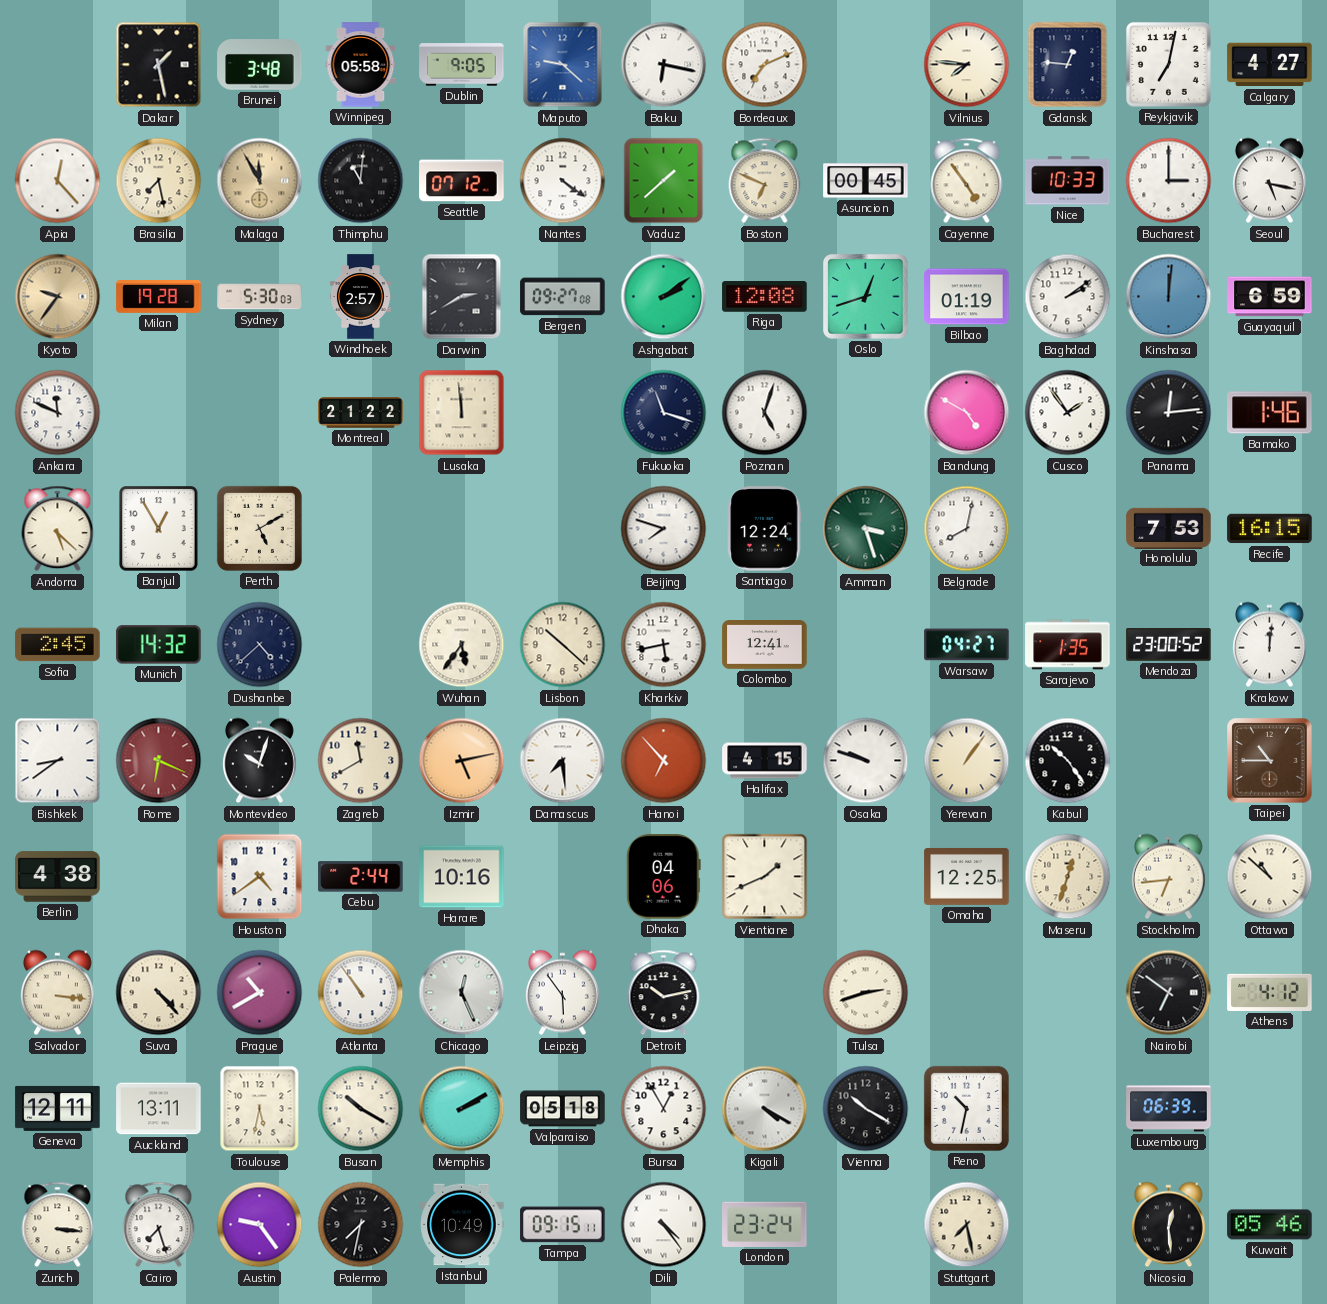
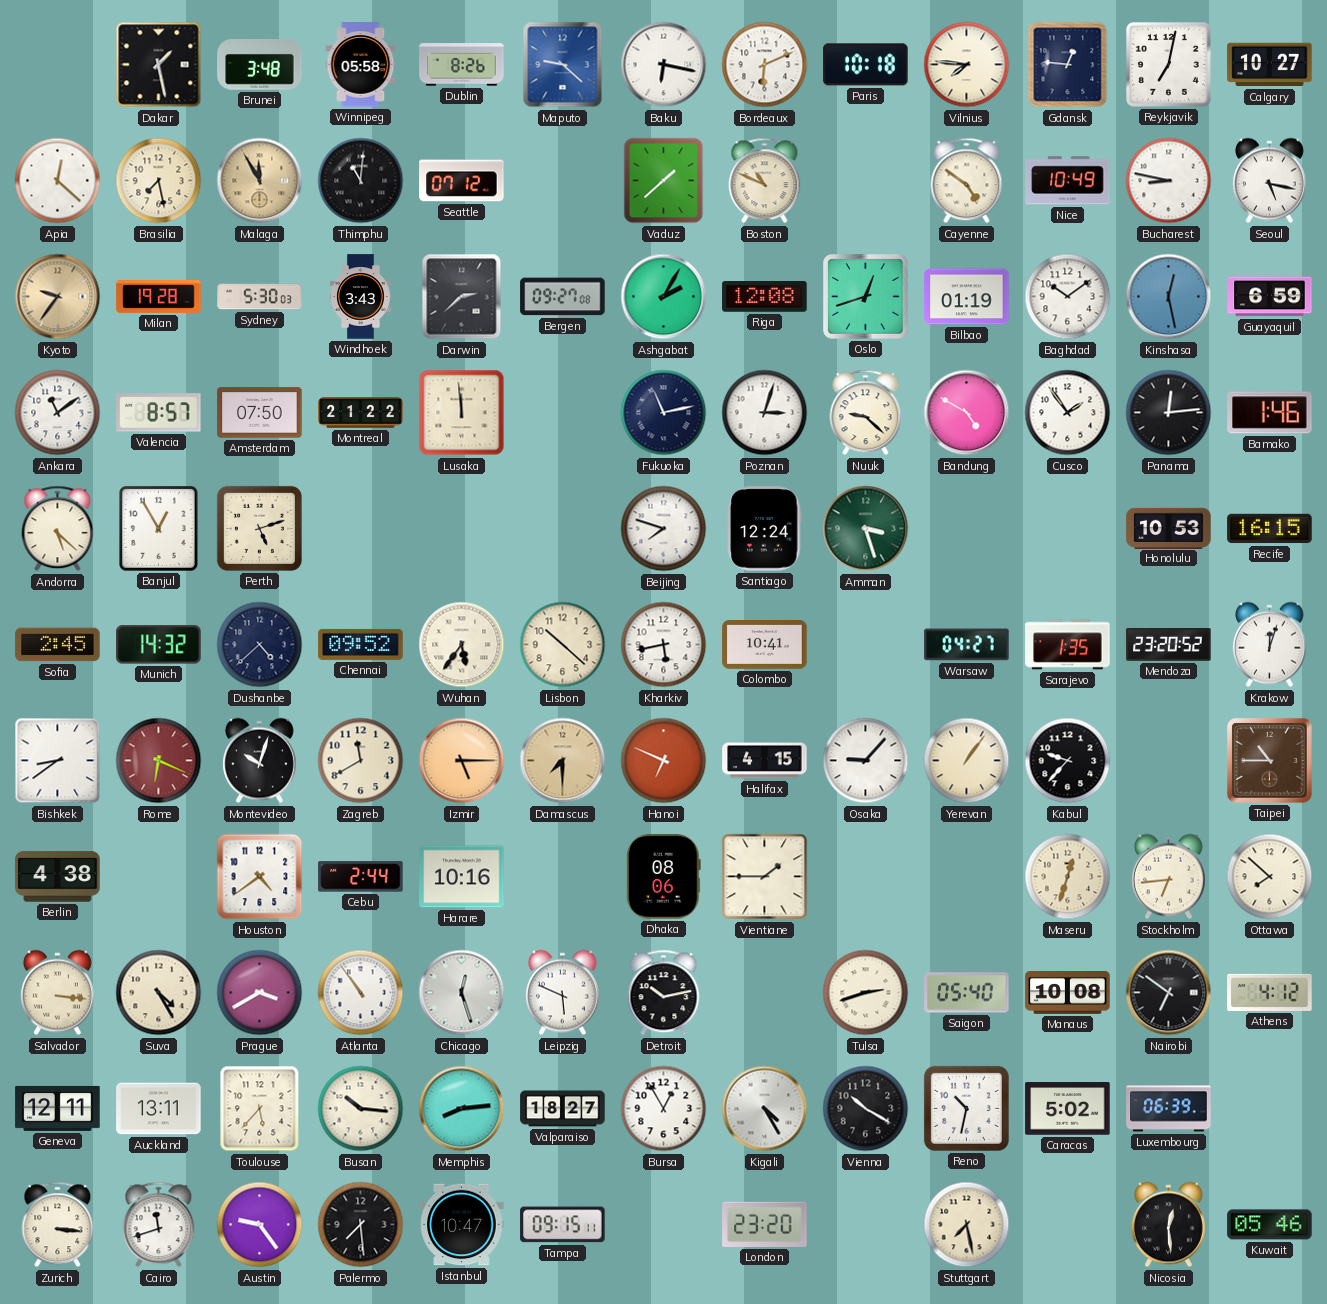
Dublin: 9:05 -> 8:26
Bordeaux: 7:11 -> 6:11
Paris: none -> 10:18
Calgary: 4:27 -> 10:27
Apia: 12:23 -> 12:22
Nantes: 4:21 -> none
Boston: 6:49 -> 10:49
Asuncion: 00:45 -> none
Cayenne: 4:54 -> 4:51
Nice: 10:33 -> 10:49
Bucharest: 3:00 -> 8:47
Windhoek: 2:57 -> 3:43
Darwin: 2:40 -> 2:38
Ashgabat: 2:09 -> 2:05
Baghdad: 2:09 -> 10:09
Kinshasa: 12:01 -> 12:28
Ankara: 11:49 -> 11:09
Valencia: none -> 8:57
Amsterdam: none -> 07:50
Fukuoka: 11:18 -> 11:13
Poznan: 5:03 -> 3:03
Nuuk: none -> 9:22
Perth: 5:10 -> 5:12
Belgrade: 8:02 -> none
Honolulu: 7:53 -> 10:53
Chennai: none -> 09:52
Colombo: 12:41 -> 10:41
Mendoza: 23:00 -> 23:20
Krakow: 12:01 -> 12:03
Izmir: 5:13 -> 5:15
Damascus: 7:29 -> 7:30
Damascus dial: white -> champagne
Hanoi: 6:53 -> 6:49
Osaka: 9:48 -> 9:07
Kabul: 10:24 -> 9:37
Dhaka: 04:06 -> 08:06
Vientiane: 1:41 -> 1:45
Omaha: 12:25 -> none
Ottawa: 10:52 -> 7:52
Suva: 4:23 -> 4:25
Prague: 10:40 -> 3:40
Chicago: 12:26 -> 12:27
Leipzig: 5:54 -> 5:49
Saigon: none -> 05:40
Manaus: none -> 10:08
Toulouse: 5:32 -> 5:37
Busan: 10:20 -> 10:16
Memphis: 2:10 -> 8:14
Valparaiso: 05:18 -> 18:27
Kigali: 4:20 -> 4:25
Caracas: none -> 5:02
Cairo: 7:27 -> 11:42
Palermo: 7:32 -> 7:29
Istanbul: 10:49 -> 10:47
Dili: 4:24 -> none
London: 23:24 -> 23:20
